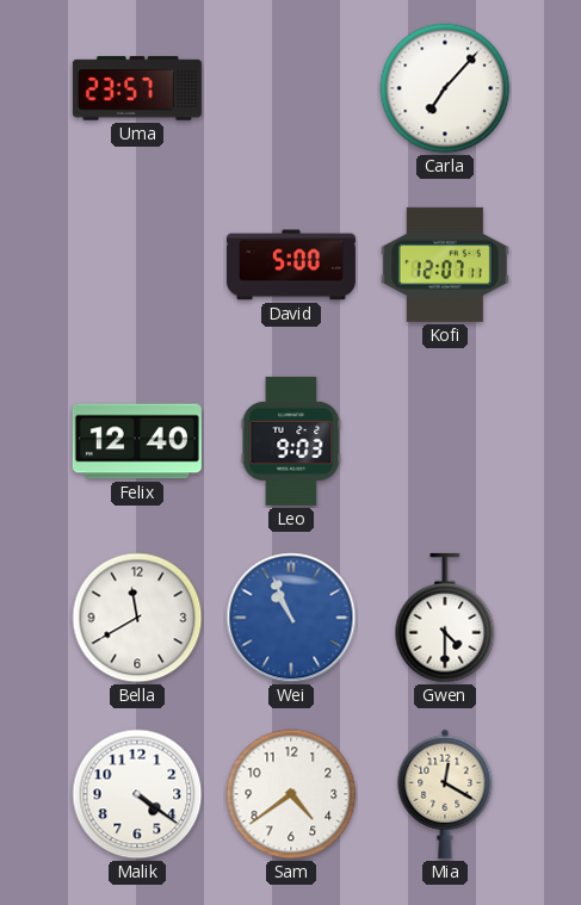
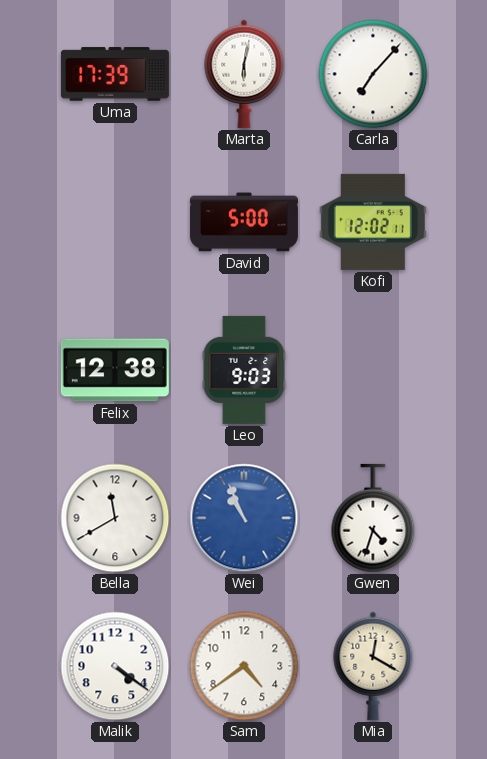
Uma: 23:57 -> 17:39
Marta: none -> 6:02
Kofi: 12:07 -> 12:02
Felix: 12:40 -> 12:38
Gwen: 4:30 -> 4:33
